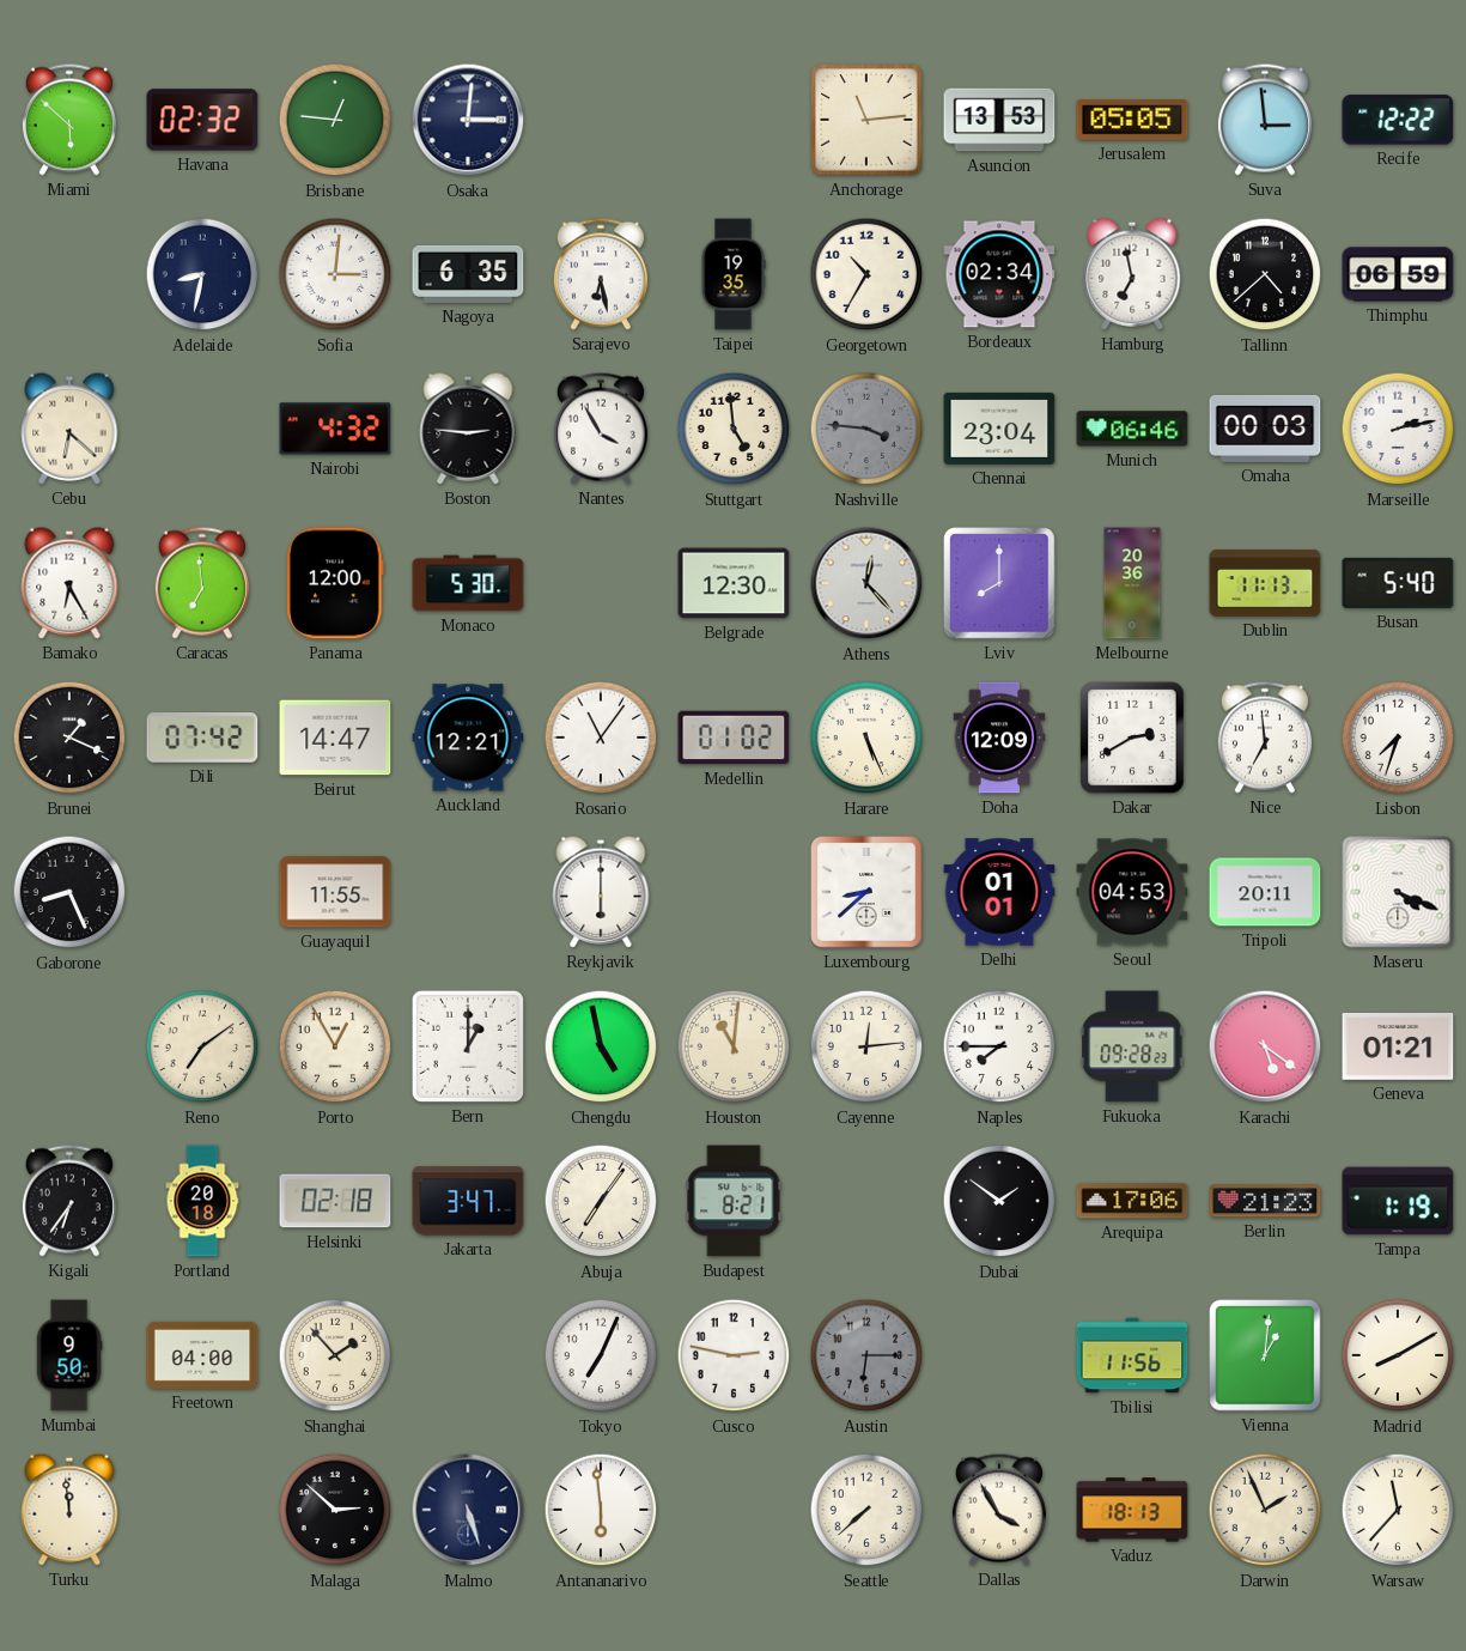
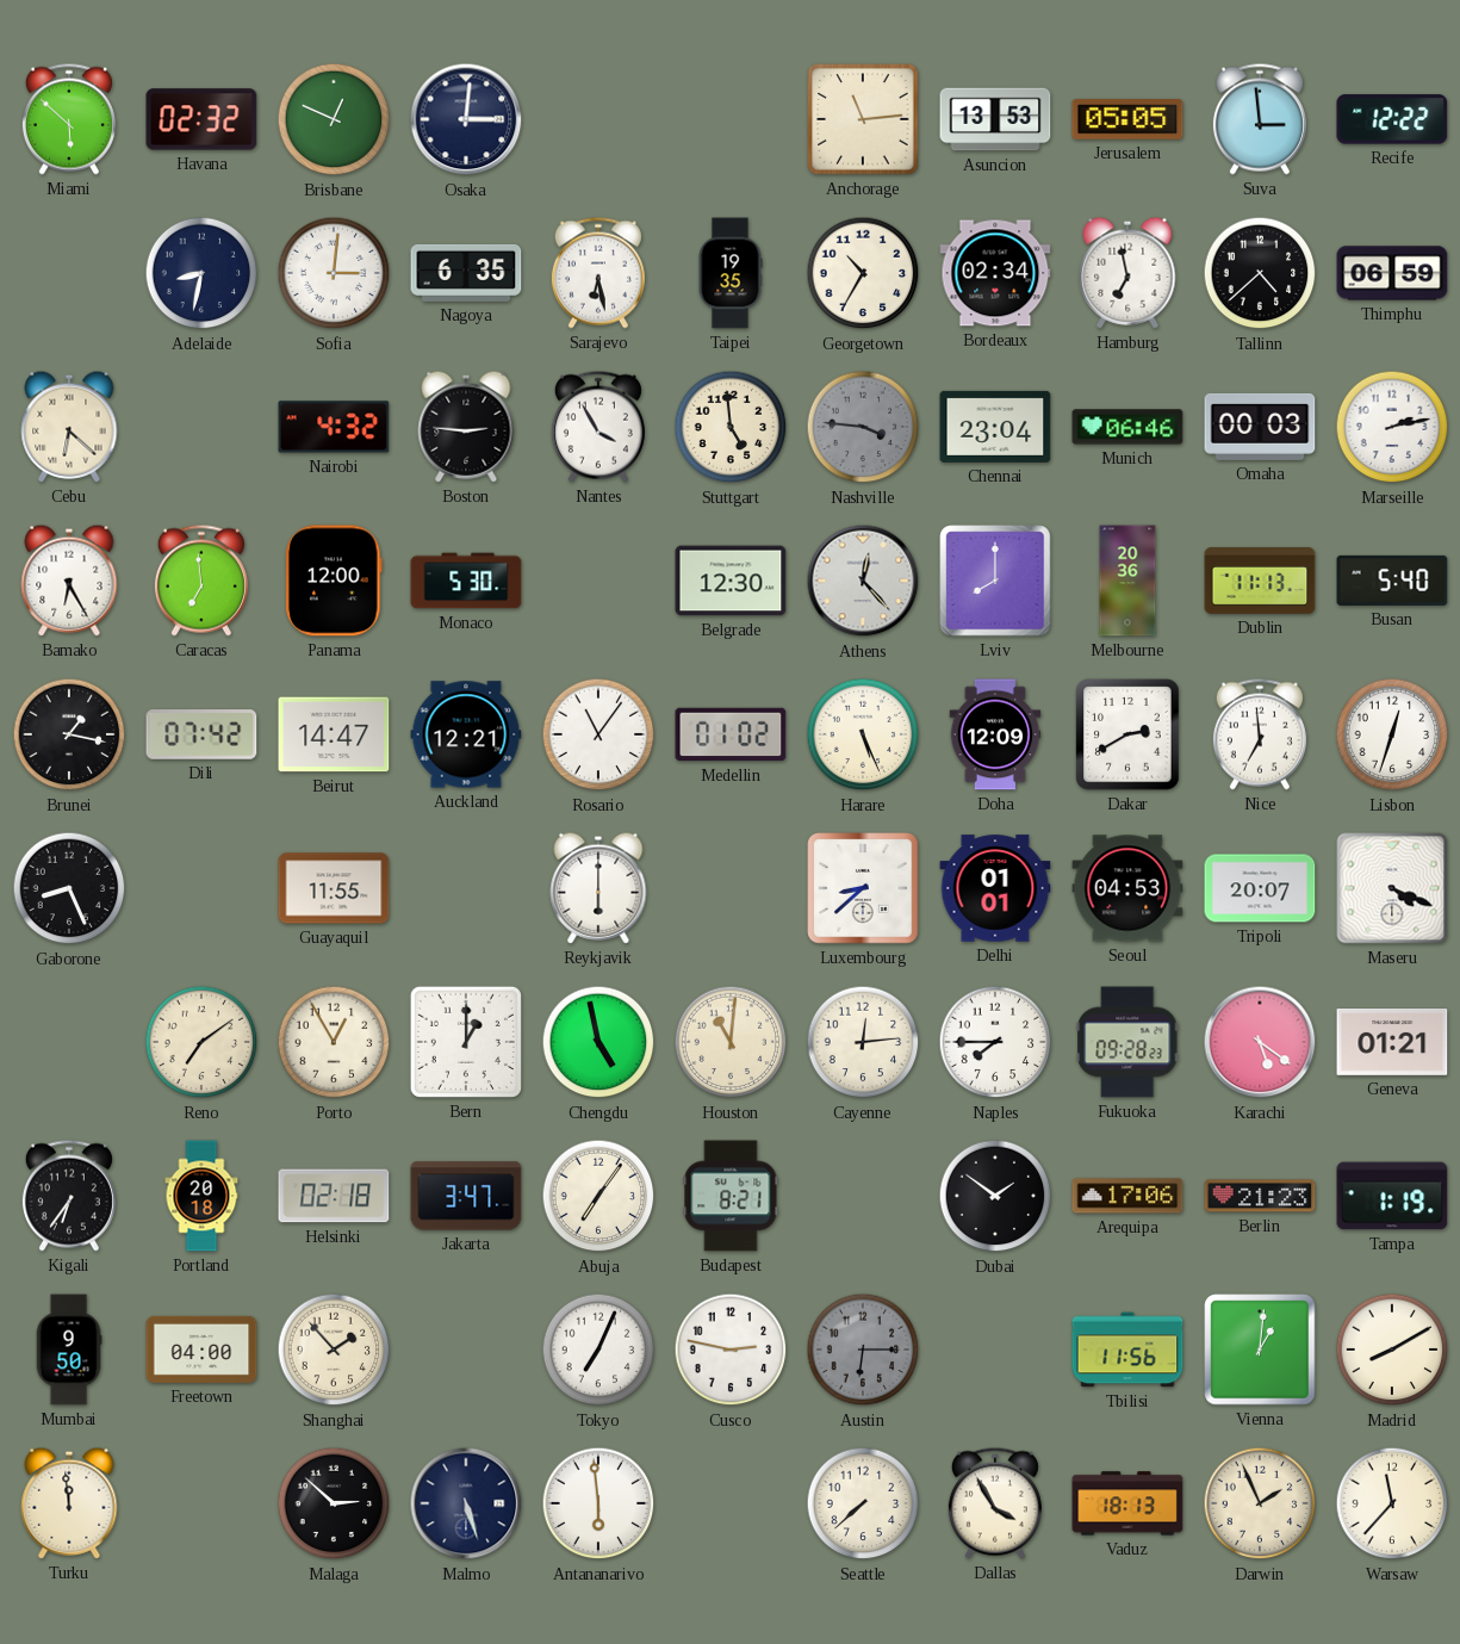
Brisbane: 12:46 -> 12:49
Brunei: 1:19 -> 1:17
Lisbon: 7:33 -> 12:33
Tripoli: 20:11 -> 20:07
